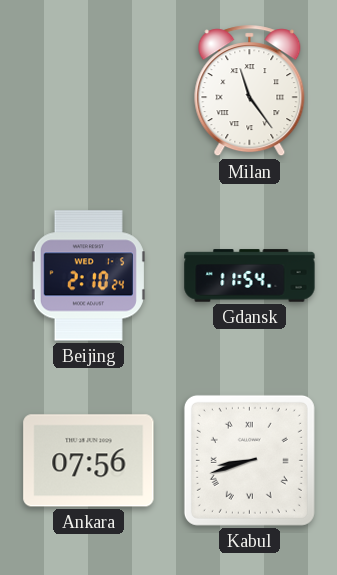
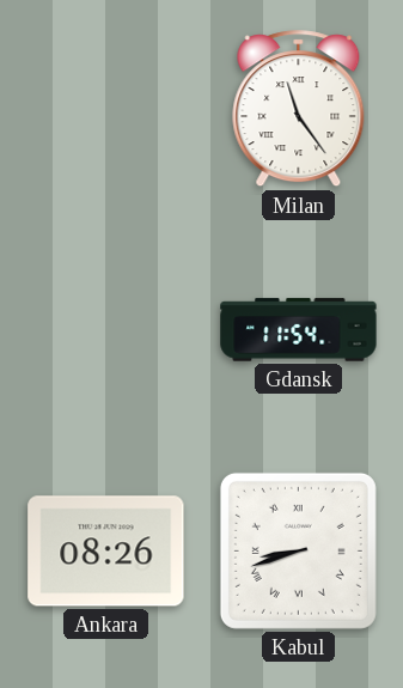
Beijing: 2:10 -> none
Ankara: 07:56 -> 08:26
